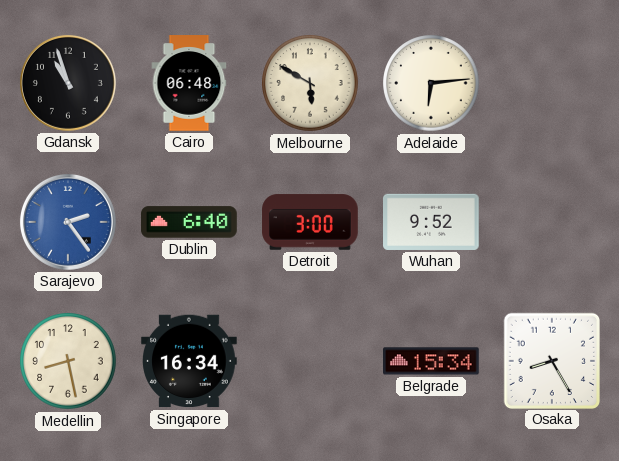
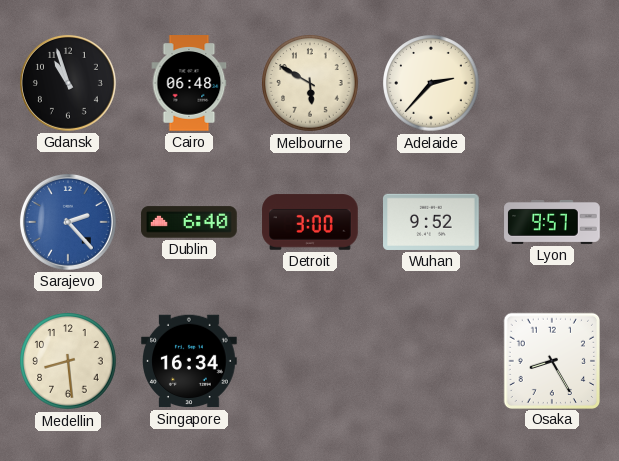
Adelaide: 6:14 -> 2:37
Sarajevo: 2:24 -> 2:23
Lyon: none -> 9:57
Medellin: 8:28 -> 8:29
Belgrade: 15:34 -> none
